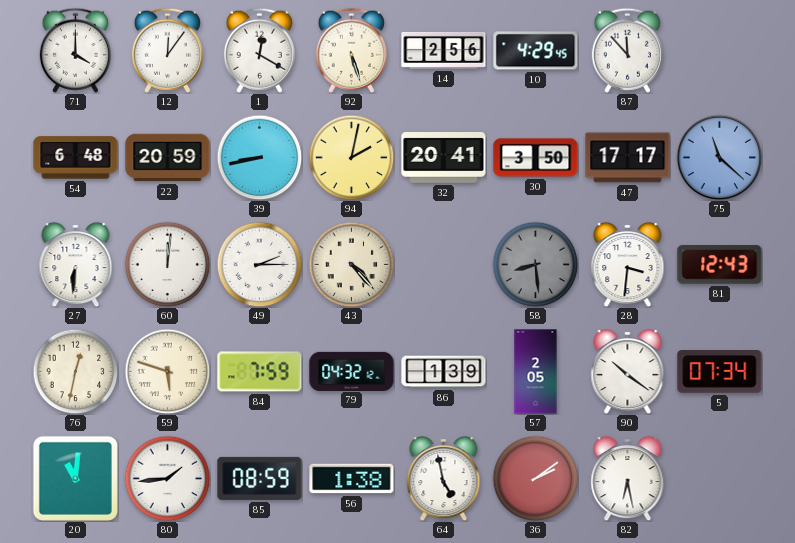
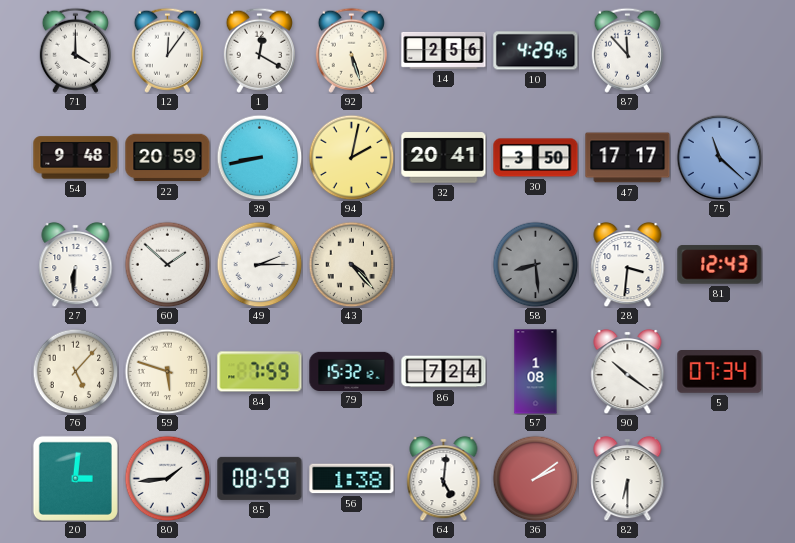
54: 6:48 -> 9:48
60: 12:01 -> 1:52
76: 12:32 -> 5:07
79: 04:32 -> 15:32
86: 1:39 -> 7:24
57: 2:05 -> 1:08
20: 11:01 -> 3:01
64: 4:58 -> 5:01
82: 6:28 -> 6:30
